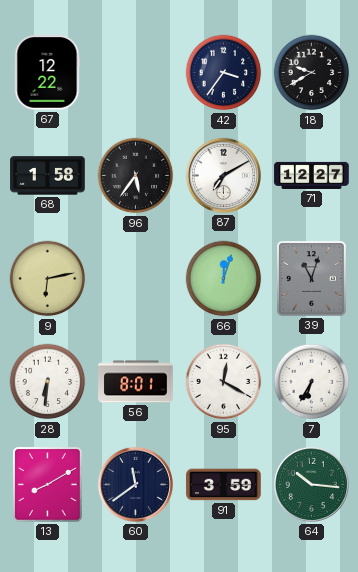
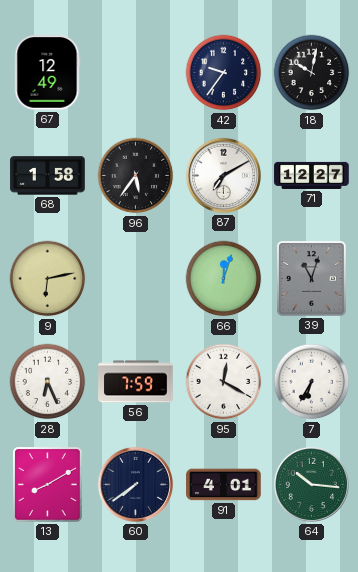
67: 12:22 -> 12:49
42: 3:36 -> 9:36
18: 9:40 -> 10:02
28: 6:31 -> 6:26
56: 8:01 -> 7:59
60: 11:39 -> 7:39
91: 3:59 -> 4:01
